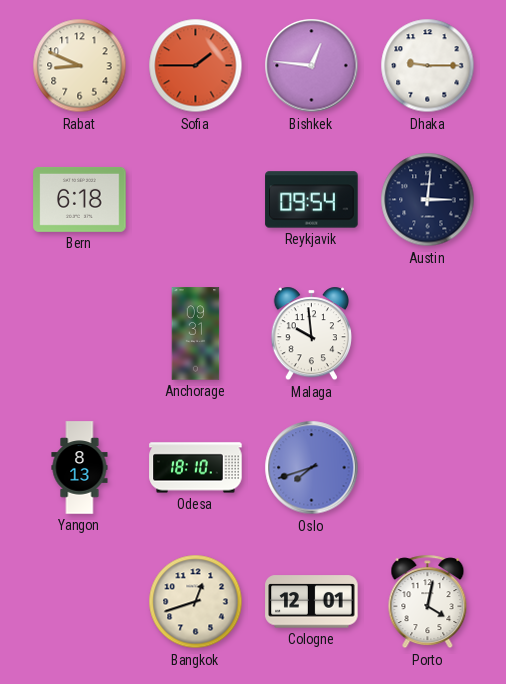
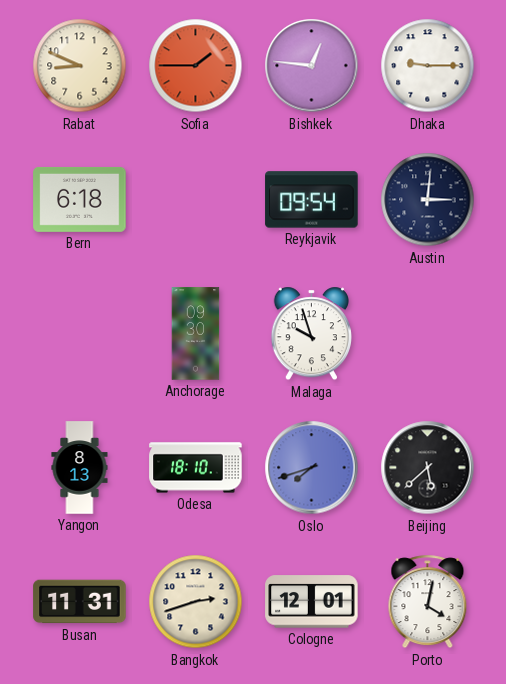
Anchorage: 09:31 -> 09:30
Malaga: 9:59 -> 9:57
Beijing: none -> 5:38
Busan: none -> 11:31
Bangkok: 12:42 -> 2:42
